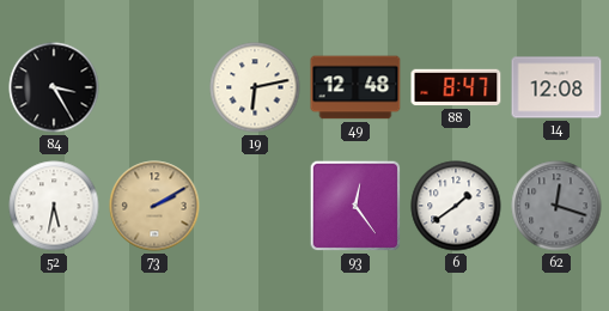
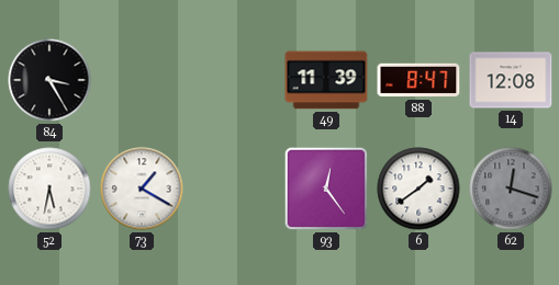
19: 6:13 -> none
49: 12:48 -> 11:39
73: 2:10 -> 1:20
73 dial: champagne -> white
